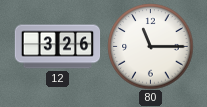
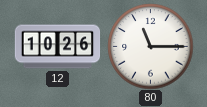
12: 3:26 -> 10:26
